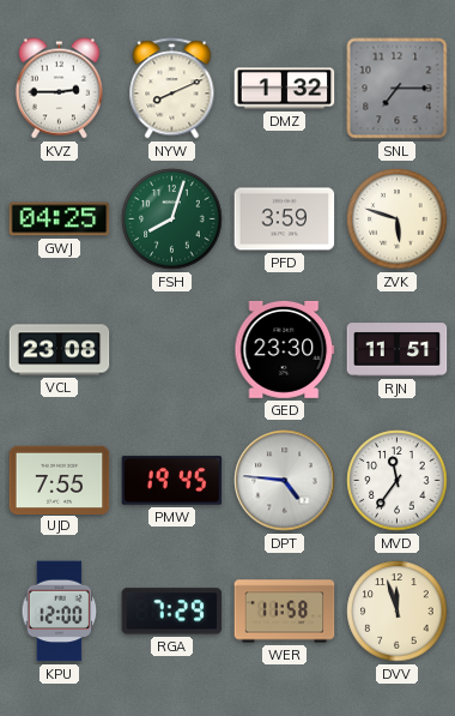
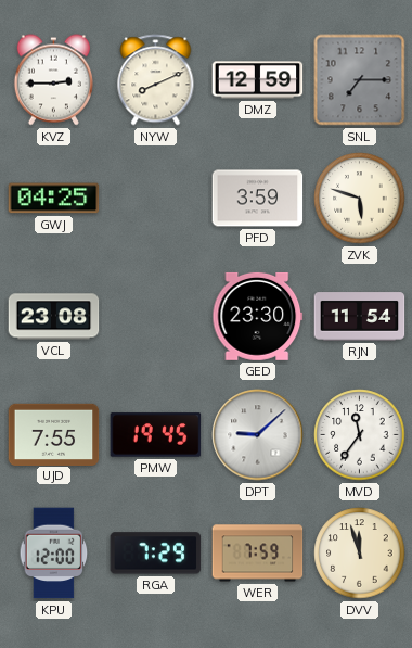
DMZ: 1:32 -> 12:59
FSH: 8:03 -> none
RJN: 11:51 -> 11:54
DPT: 4:46 -> 9:08
WER: 11:58 -> 7:59
